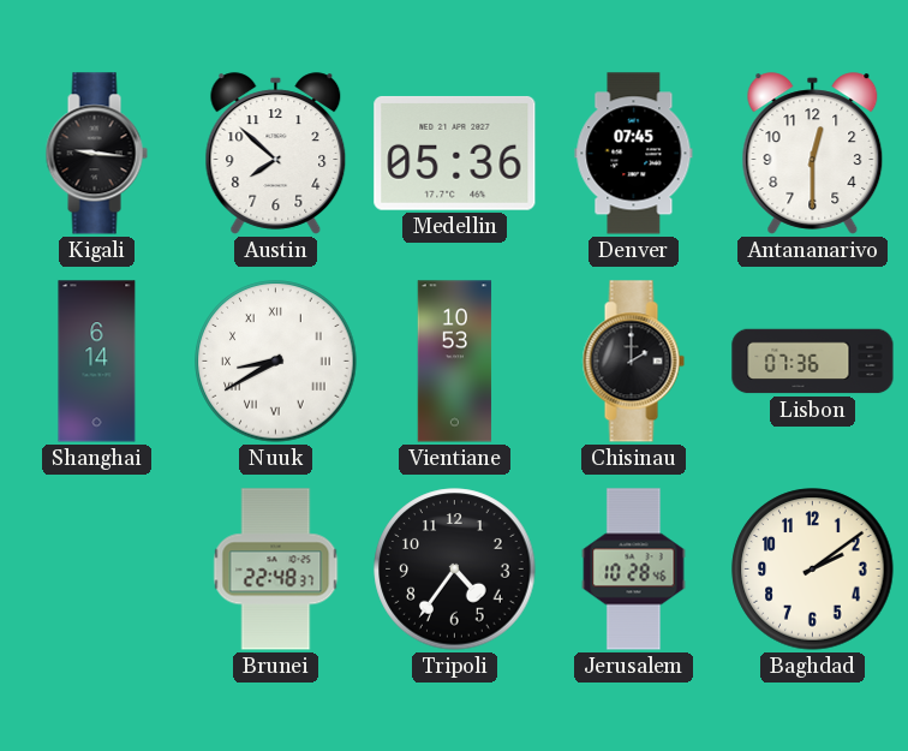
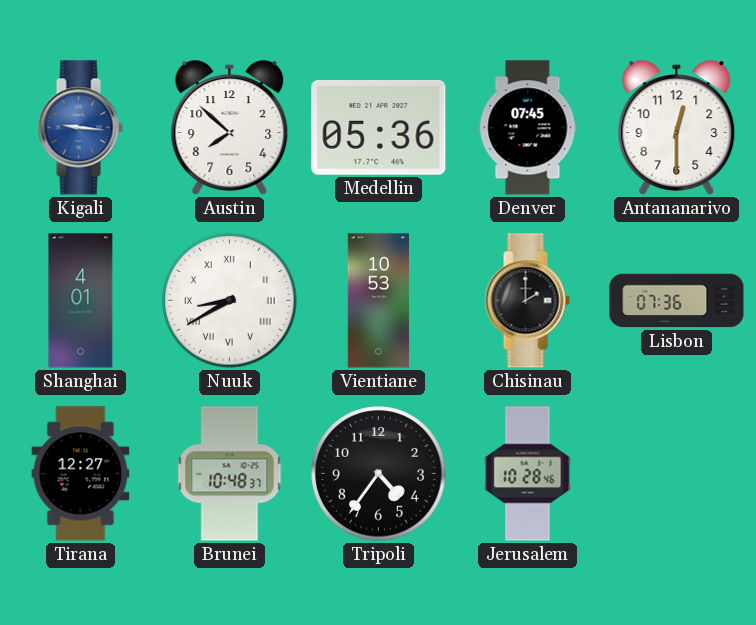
Kigali dial: black -> blue
Shanghai: 6:14 -> 4:01
Tirana: none -> 12:27
Brunei: 22:48 -> 10:48
Baghdad: 2:09 -> none
